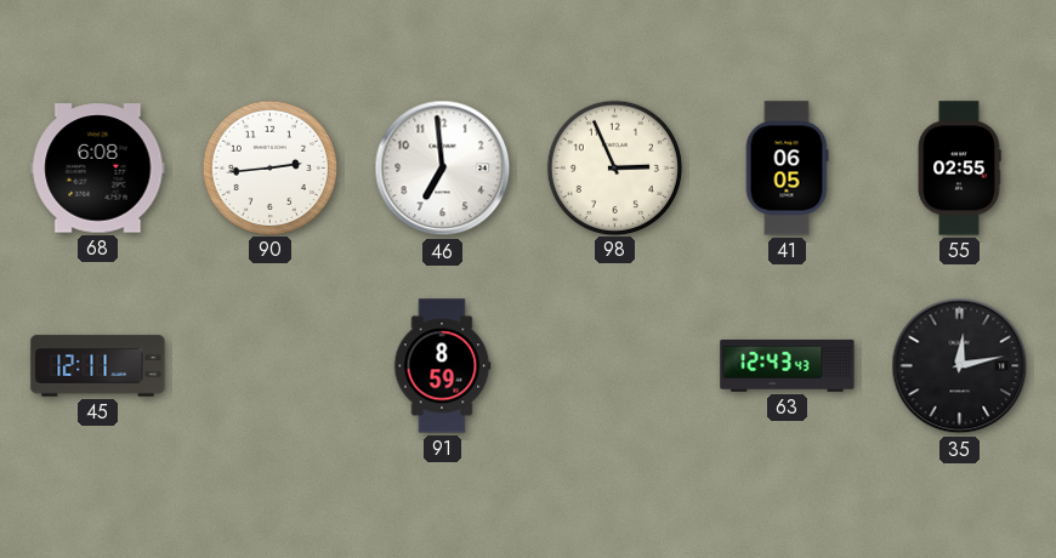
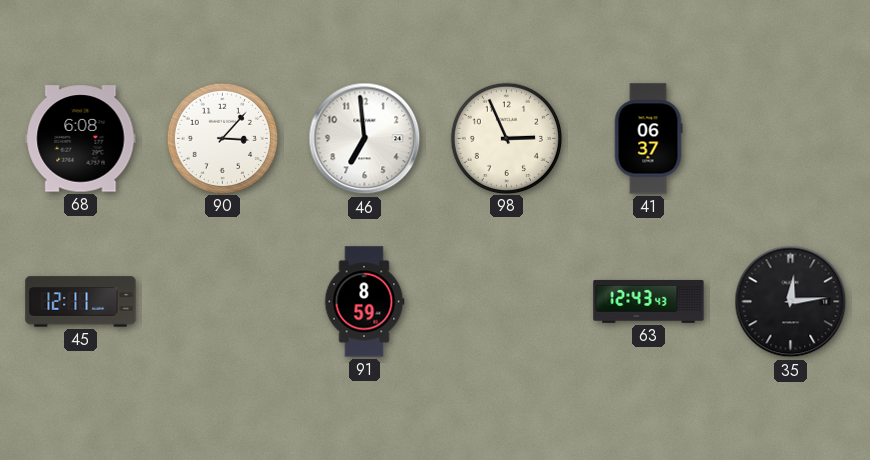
90: 2:44 -> 3:07
41: 06:05 -> 06:37
55: 02:55 -> none
35: 12:13 -> 12:14
